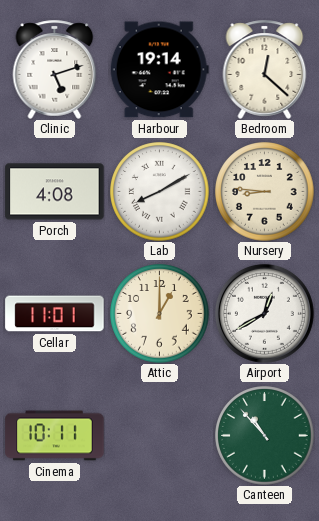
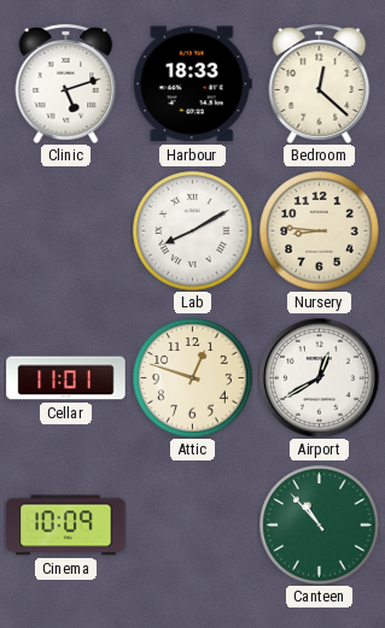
Harbour: 19:14 -> 18:33
Porch: 4:08 -> none
Attic: 1:00 -> 12:48
Cinema: 10:11 -> 10:09
